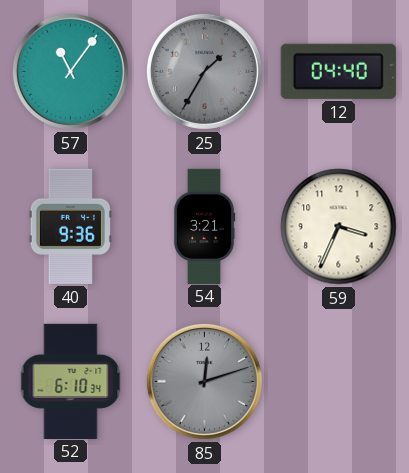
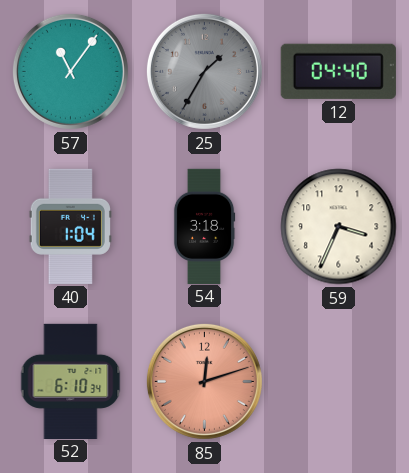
40: 9:36 -> 1:04
54: 3:21 -> 3:18
85 dial: grey -> salmon
